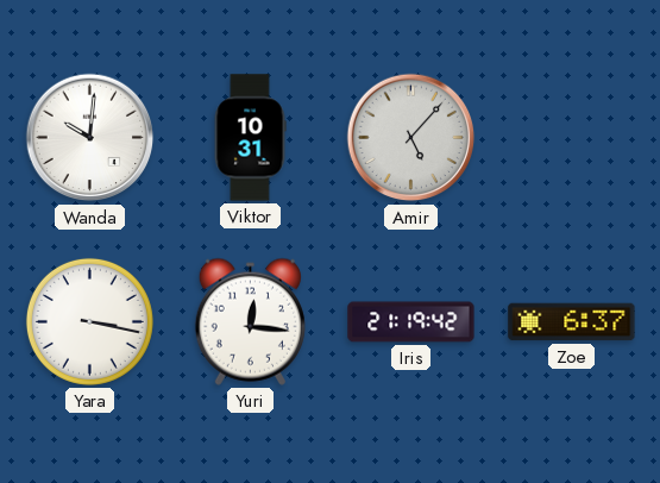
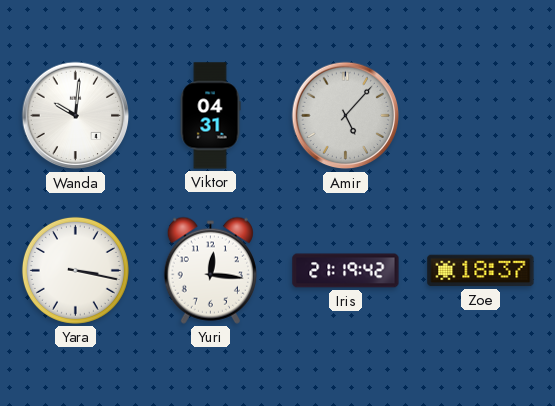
Viktor: 10:31 -> 04:31
Zoe: 6:37 -> 18:37
